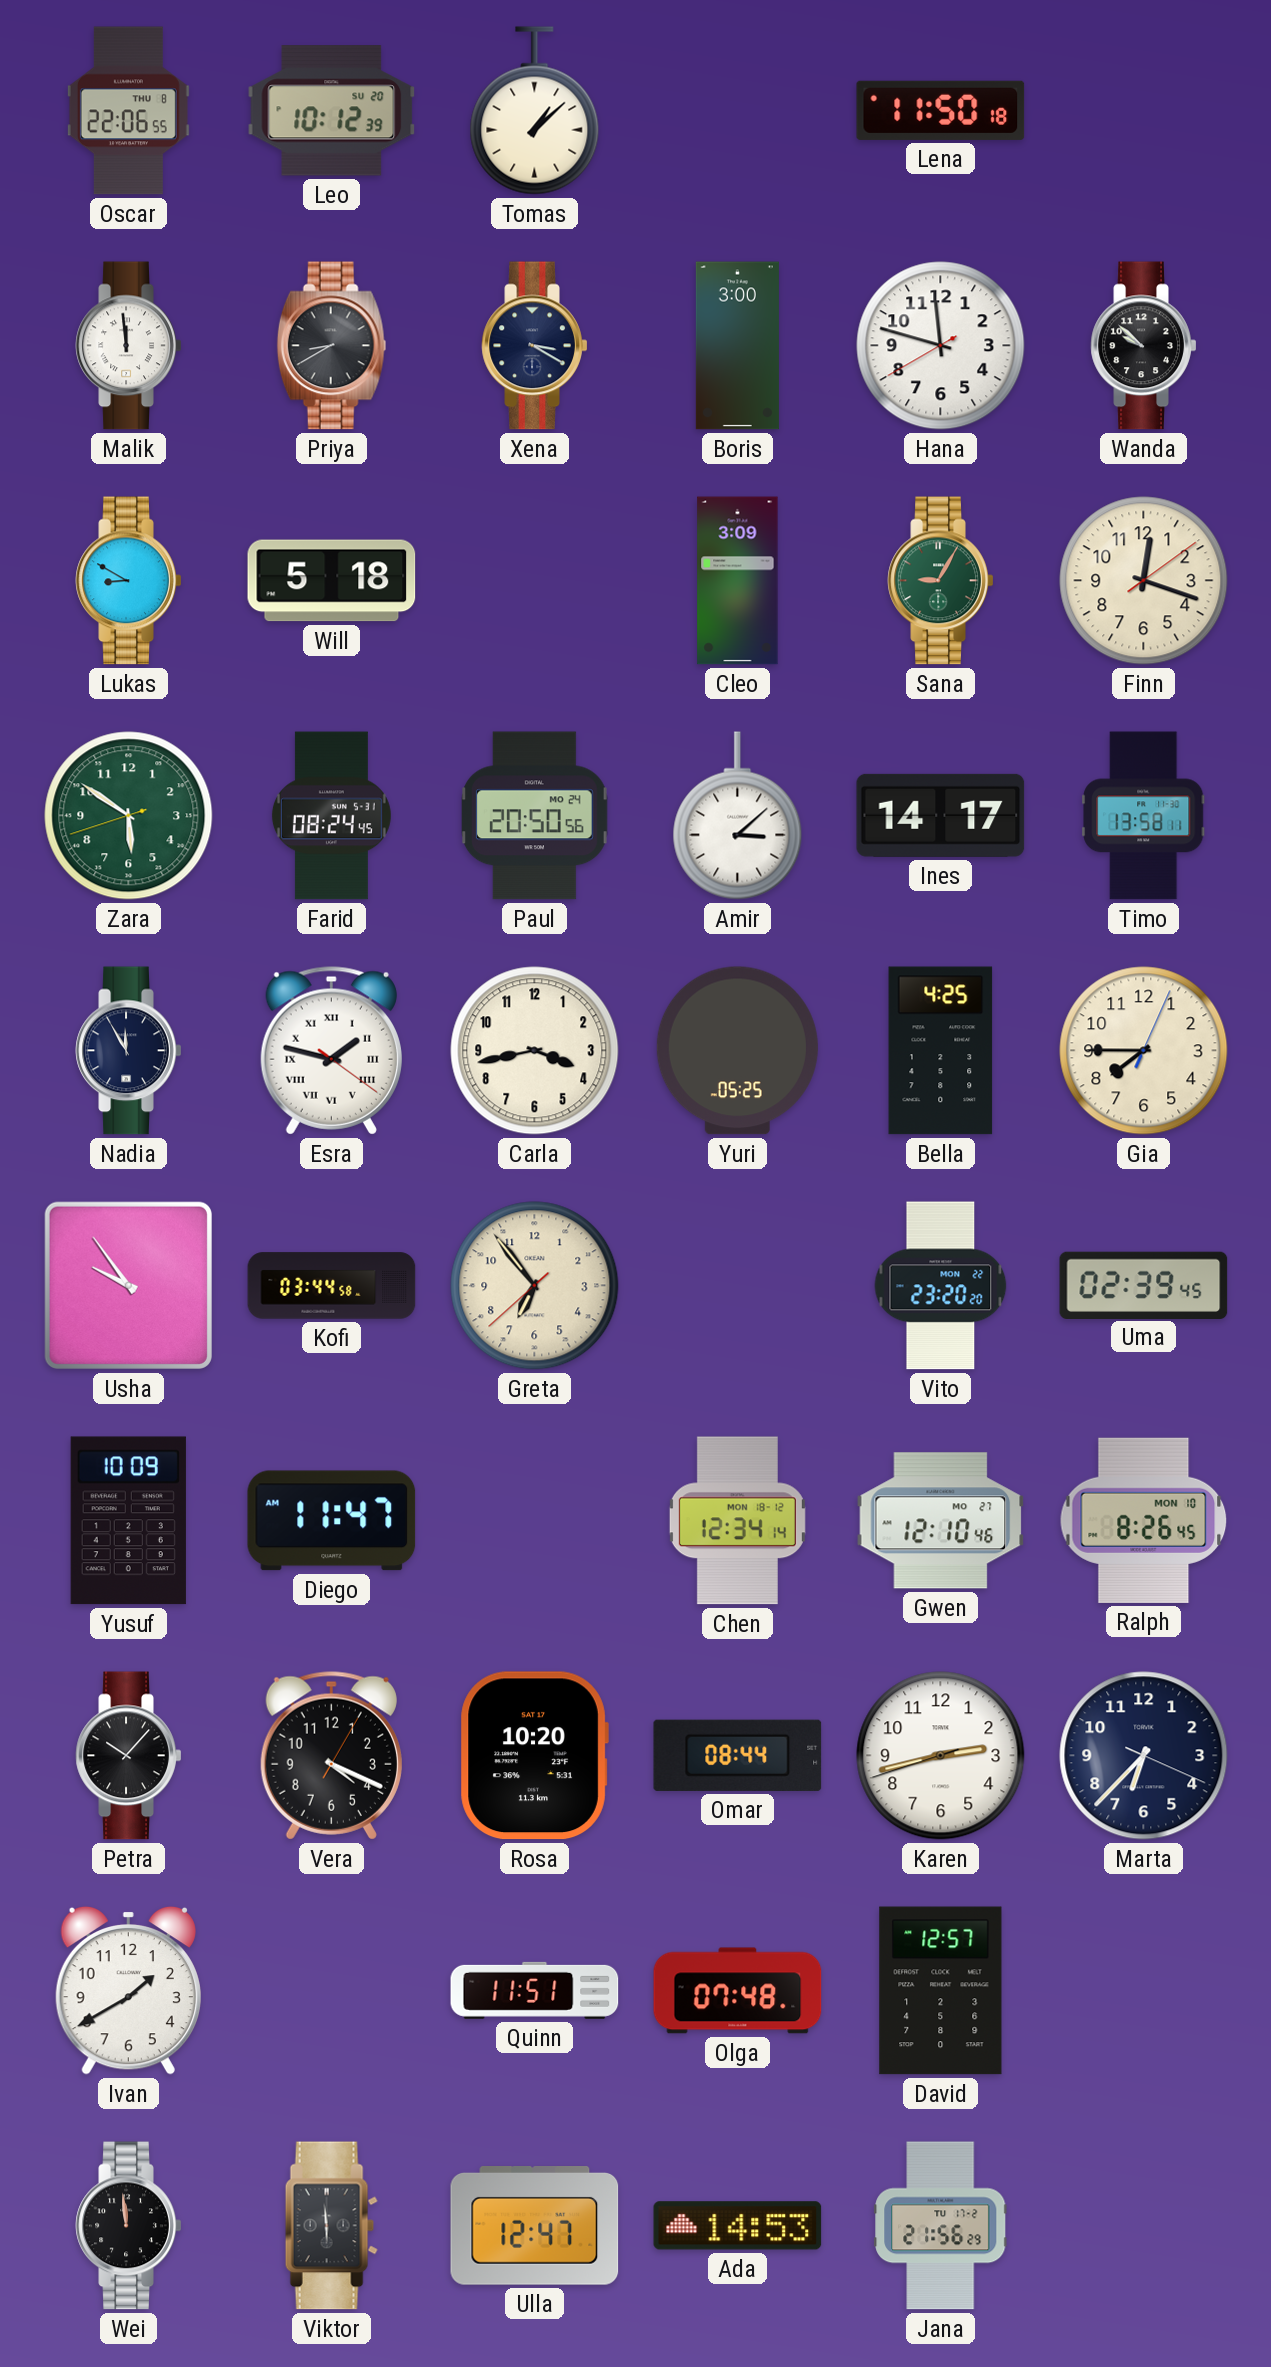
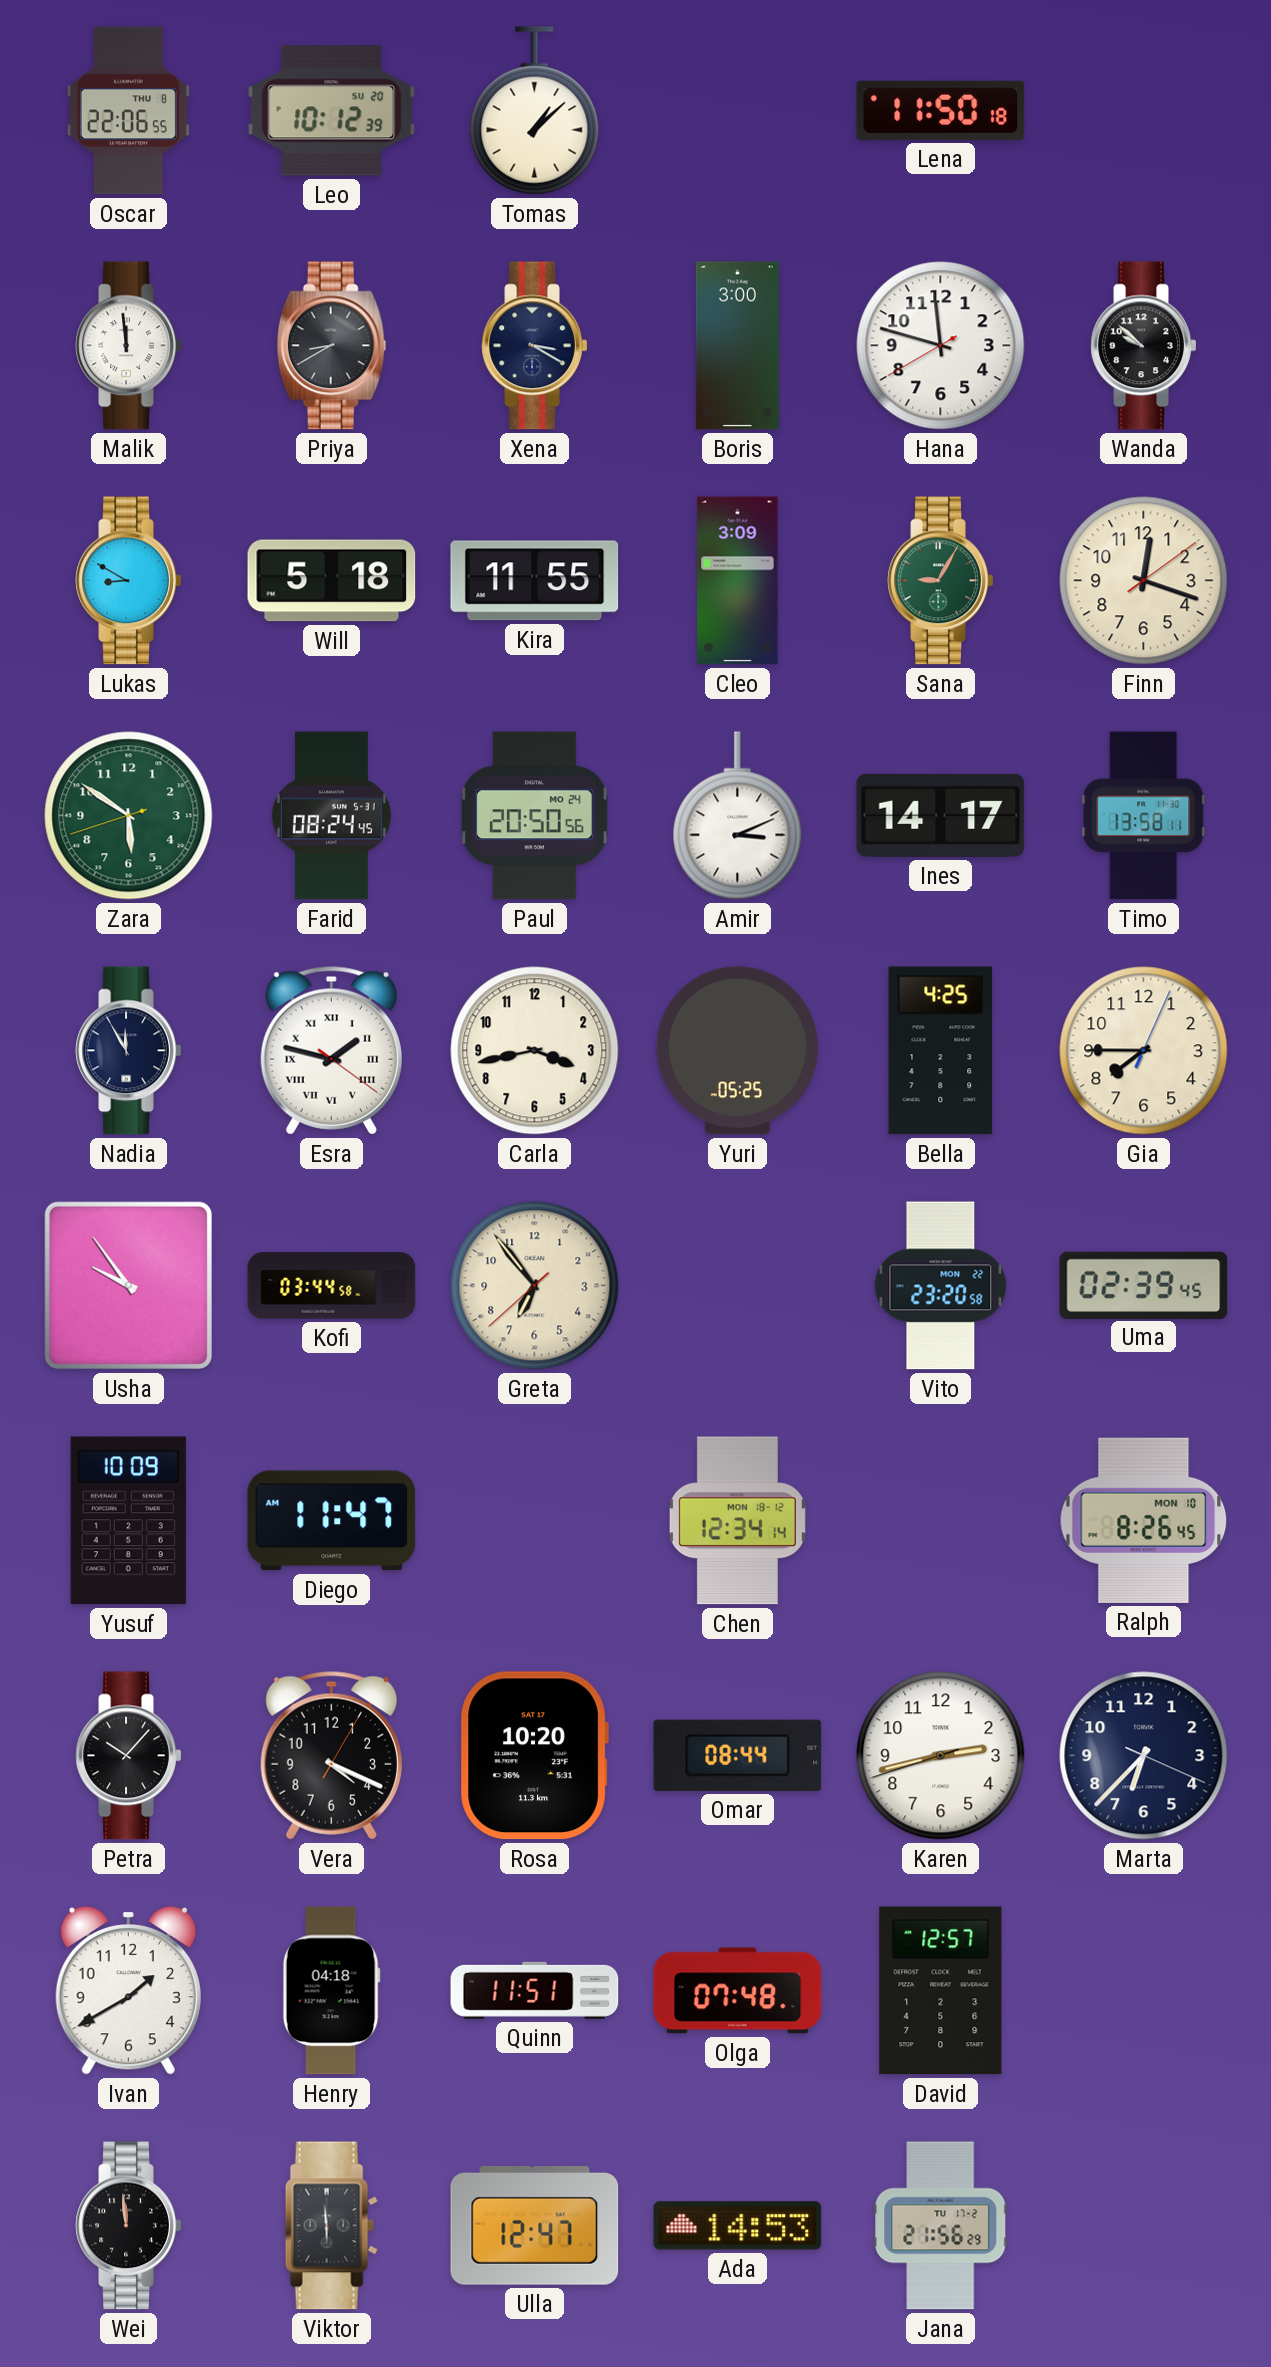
Kira: none -> 11:55
Amir: 3:08 -> 3:11
Vito: 23:20:20 -> 23:20:58
Gwen: 12:10 -> none
Henry: none -> 04:18
